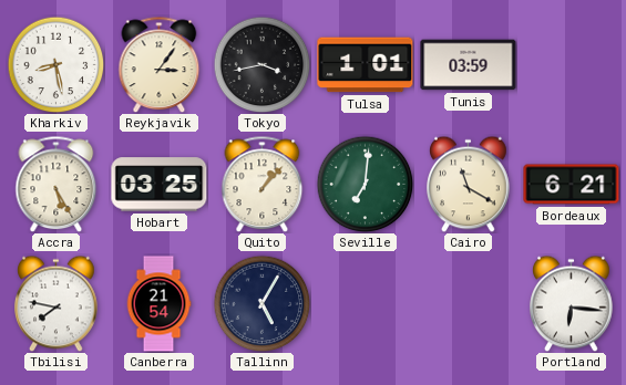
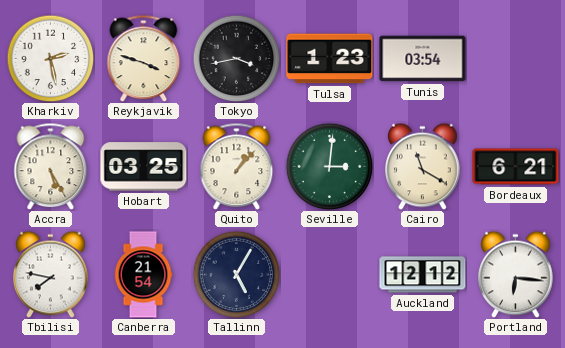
Kharkiv: 8:28 -> 2:28
Reykjavik: 3:06 -> 3:48
Tulsa: 1:01 -> 1:23
Tunis: 03:59 -> 03:54
Seville: 7:01 -> 3:01
Auckland: none -> 12:12
